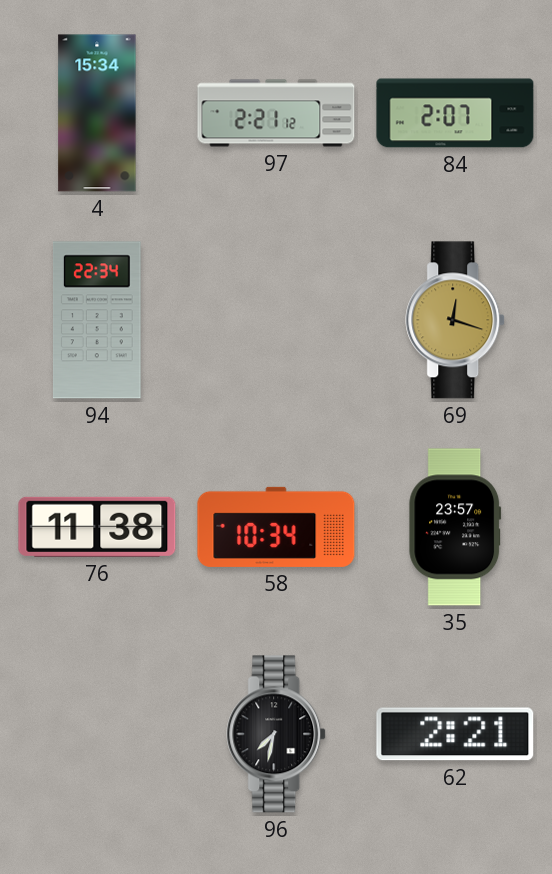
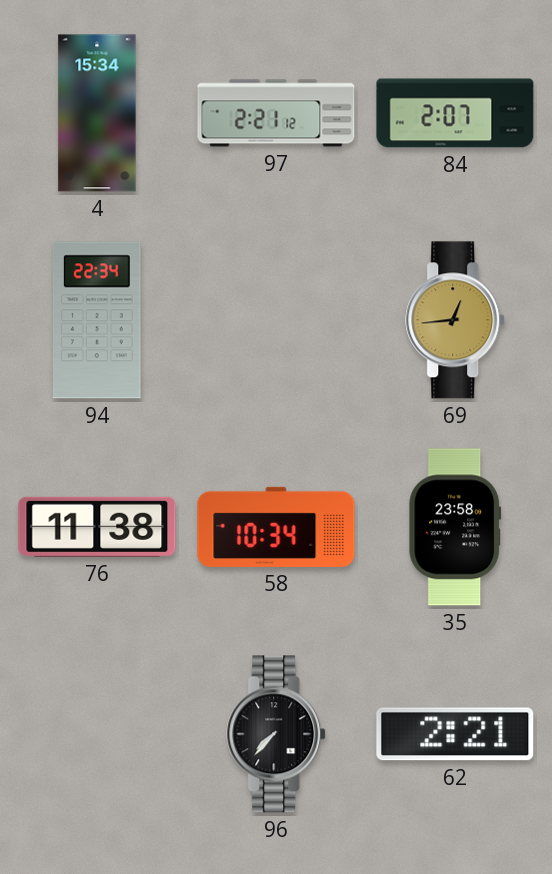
69: 12:18 -> 12:44
35: 23:57 -> 23:58
96: 7:32 -> 7:37
